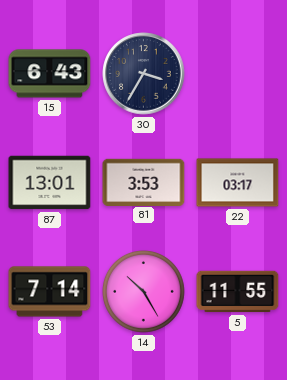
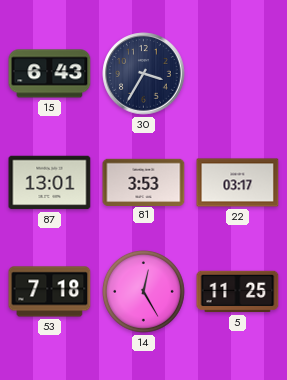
53: 7:14 -> 7:18
14: 10:25 -> 12:25
5: 11:55 -> 11:25
